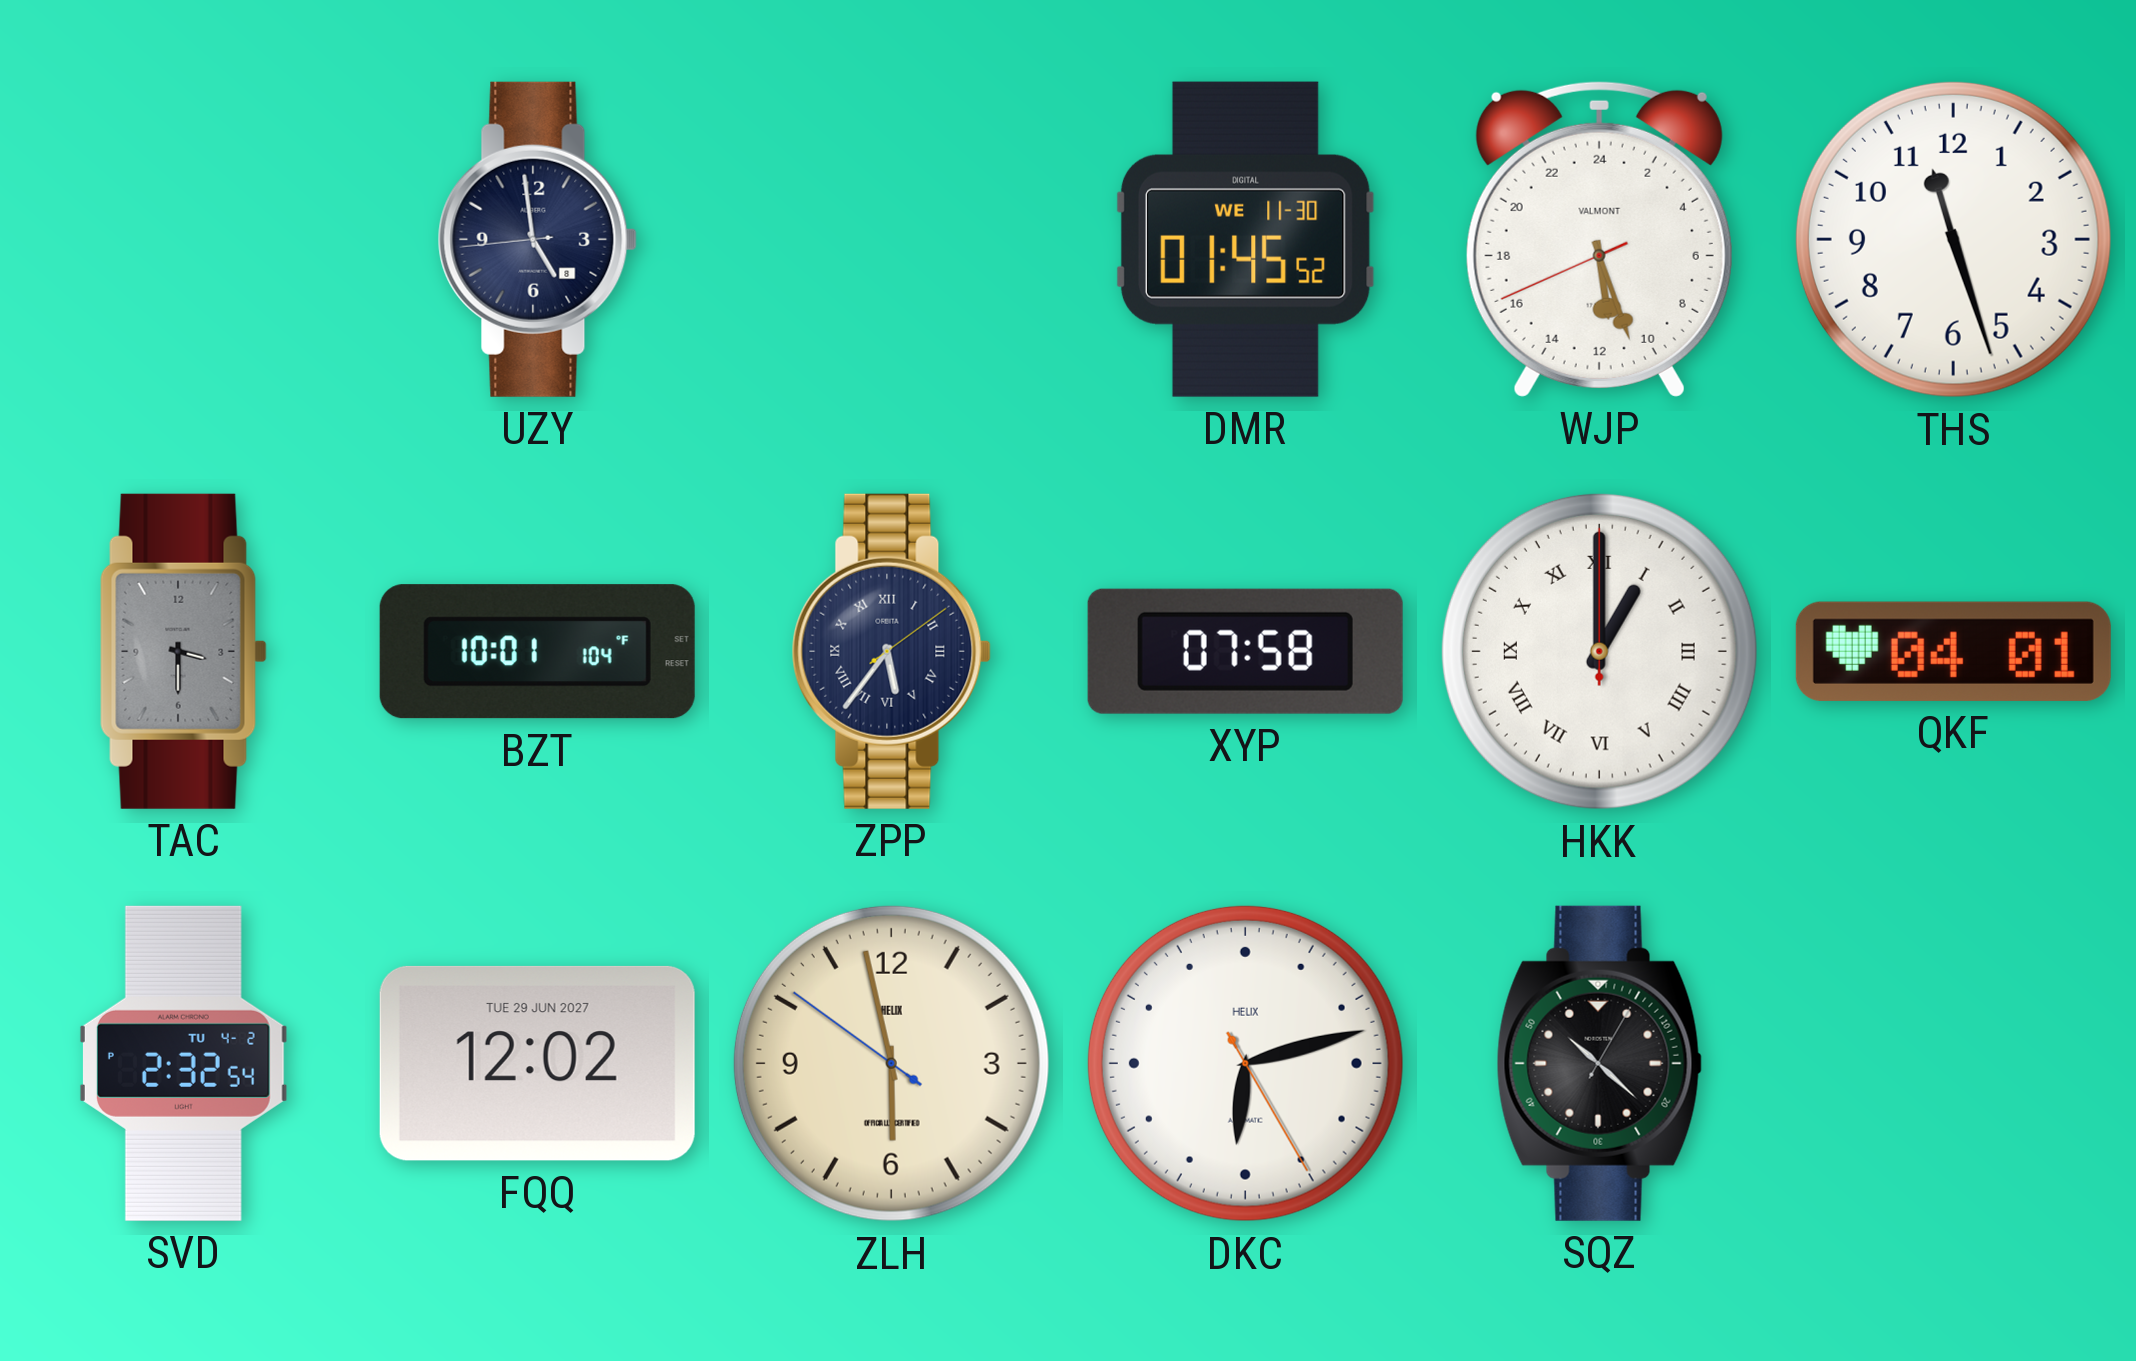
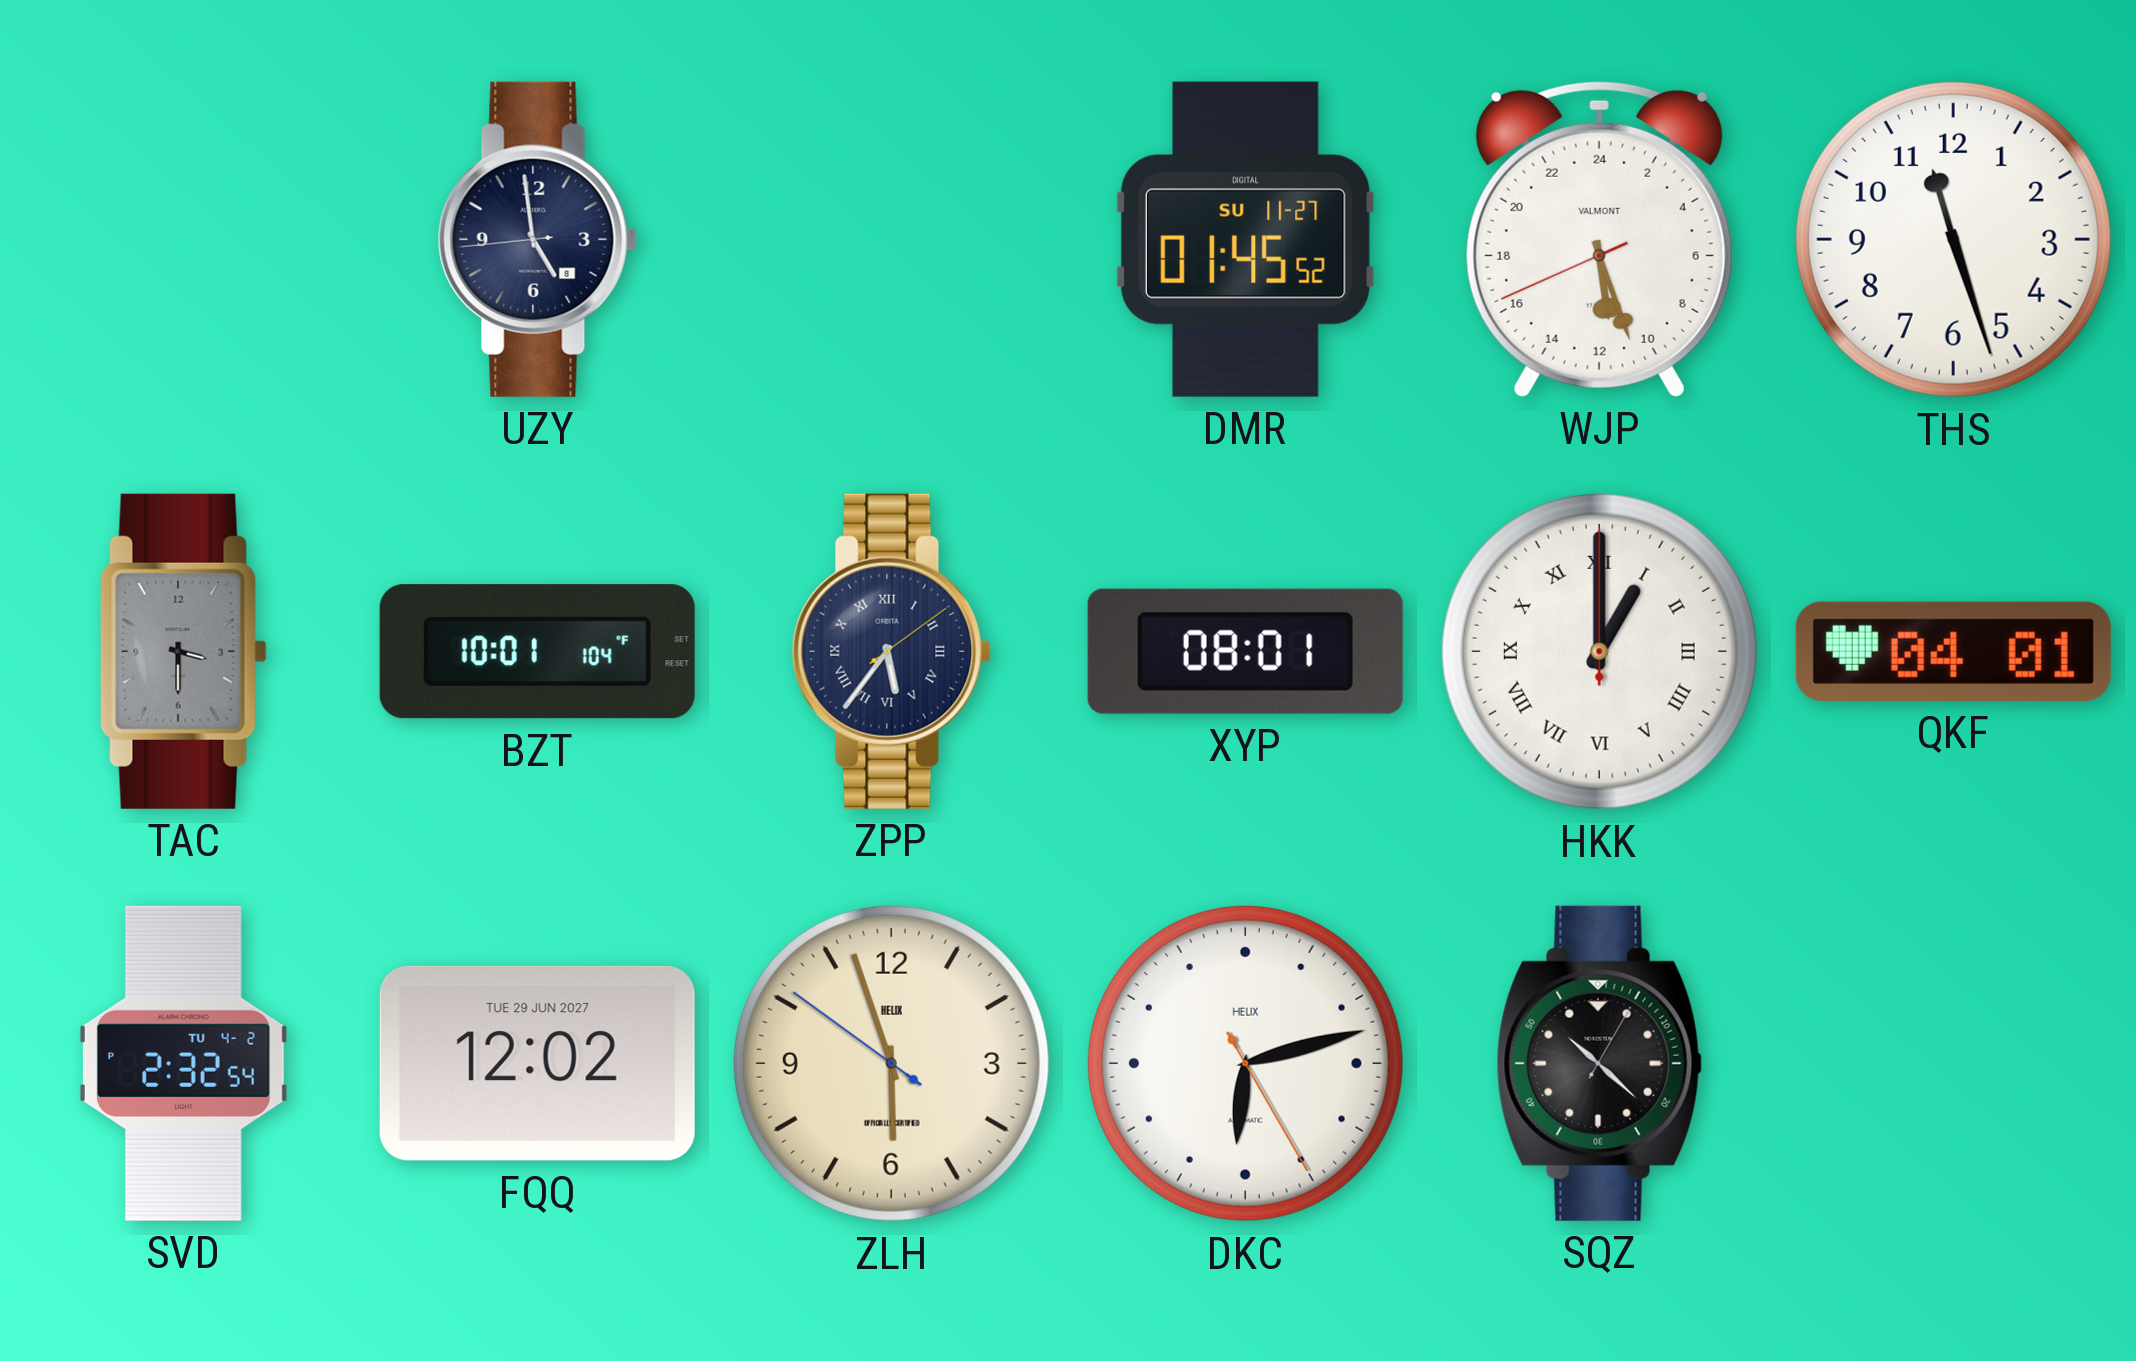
DMR date: WE 11-30 -> SU 11-27
XYP: 07:58 -> 08:01
ZLH: 5:57 -> 5:56
